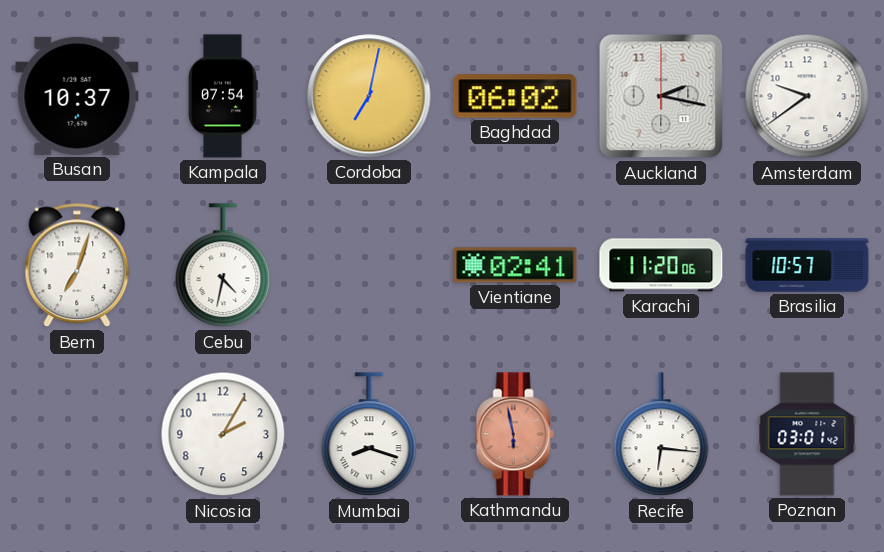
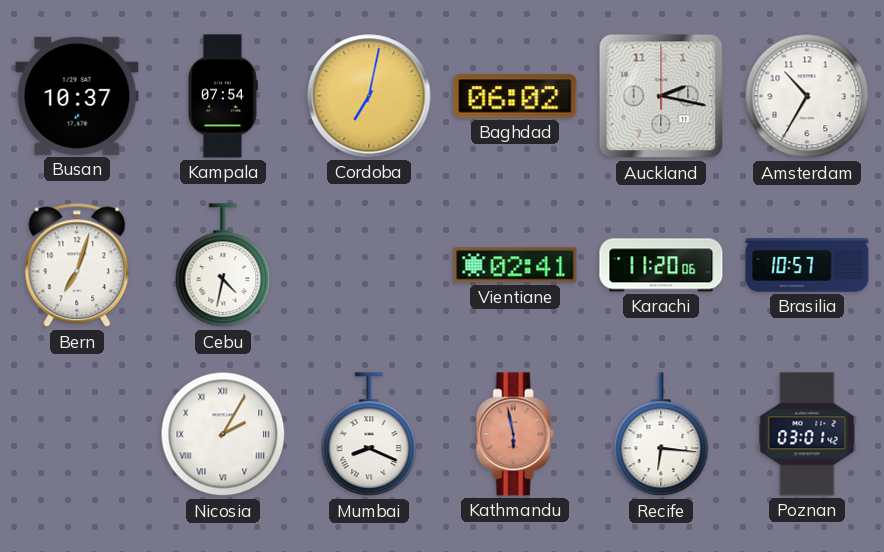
Amsterdam: 9:39 -> 10:35
Nicosia numerals: Arabic -> Roman
Mumbai: 8:18 -> 8:19
